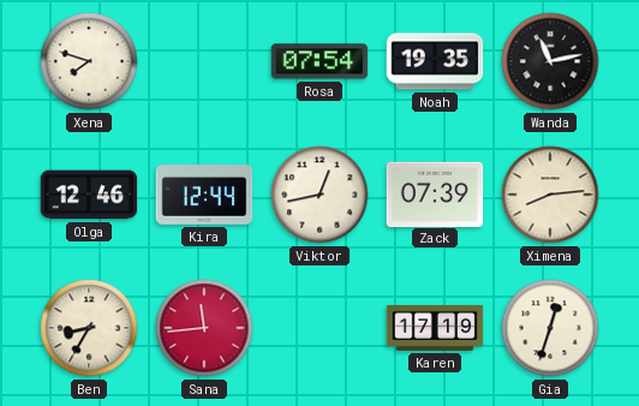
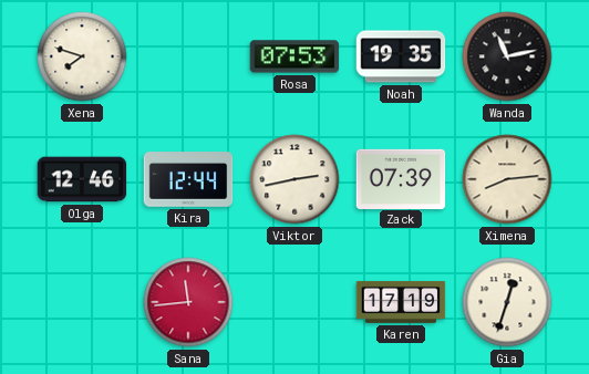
Rosa: 07:54 -> 07:53
Viktor: 12:43 -> 2:43
Ben: 8:35 -> none
